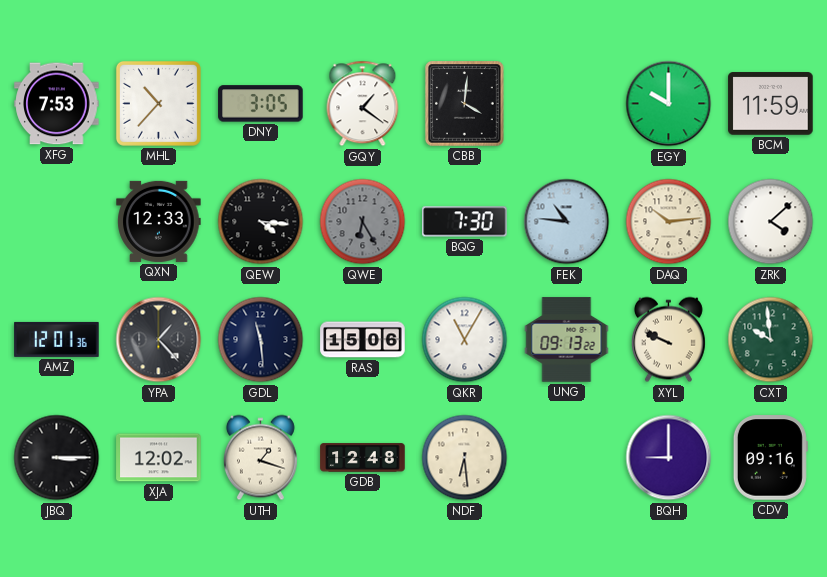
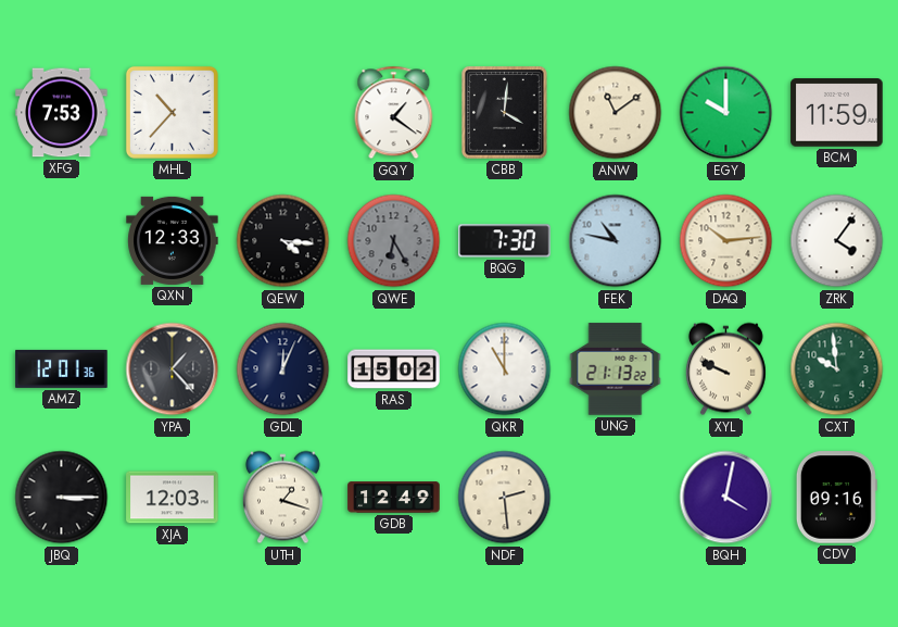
DNY: 3:05 -> none
ANW: none -> 11:09
FEK: 10:46 -> 10:47
ZRK: 4:08 -> 4:06
GDL: 11:29 -> 12:04
RAS: 15:06 -> 15:02
QKR: 11:05 -> 11:00
UNG: 09:13 -> 21:13
XJA: 12:02 -> 12:03
GDB: 12:48 -> 12:49
NDF: 6:29 -> 2:29
BQH: 9:00 -> 4:02
